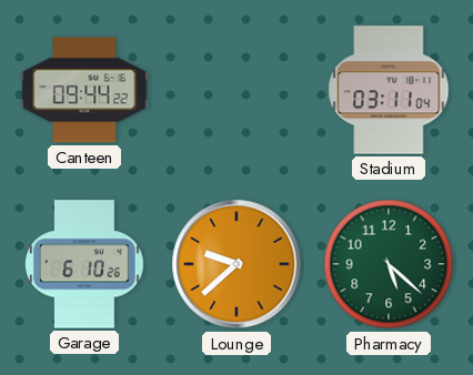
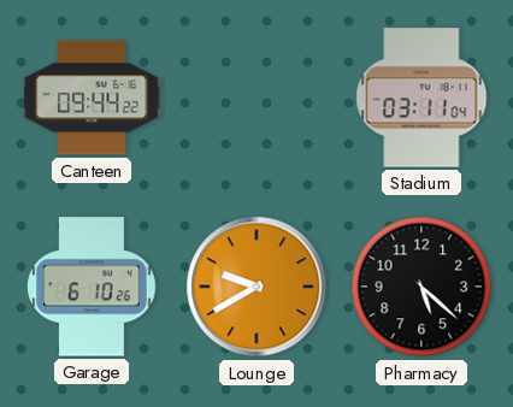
Lounge: 9:38 -> 9:40
Pharmacy dial: green -> black
